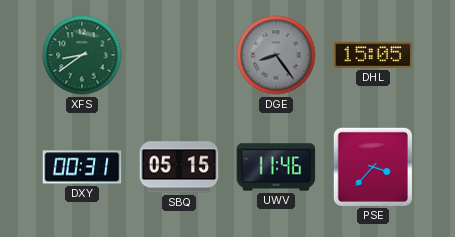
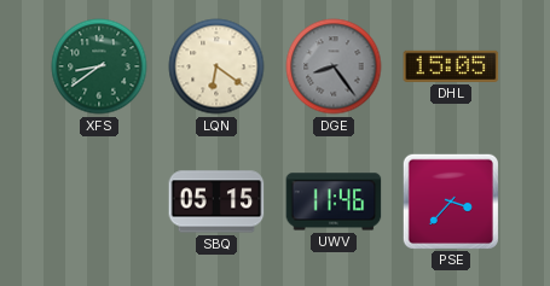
LQN: none -> 6:21
DXY: 00:31 -> none
